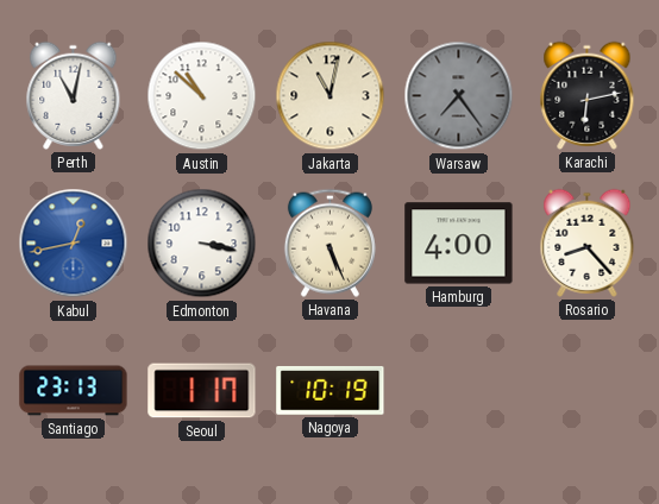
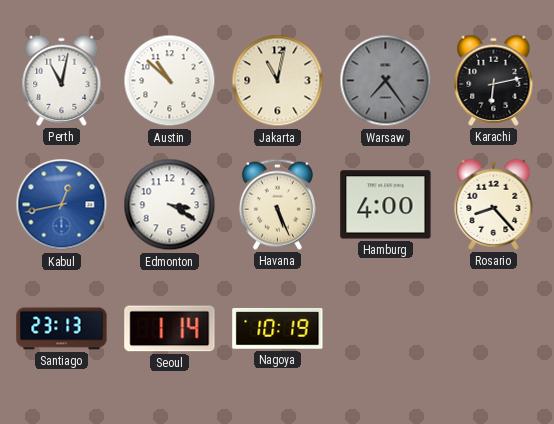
Edmonton: 3:17 -> 3:20
Seoul: 1:17 -> 1:14
